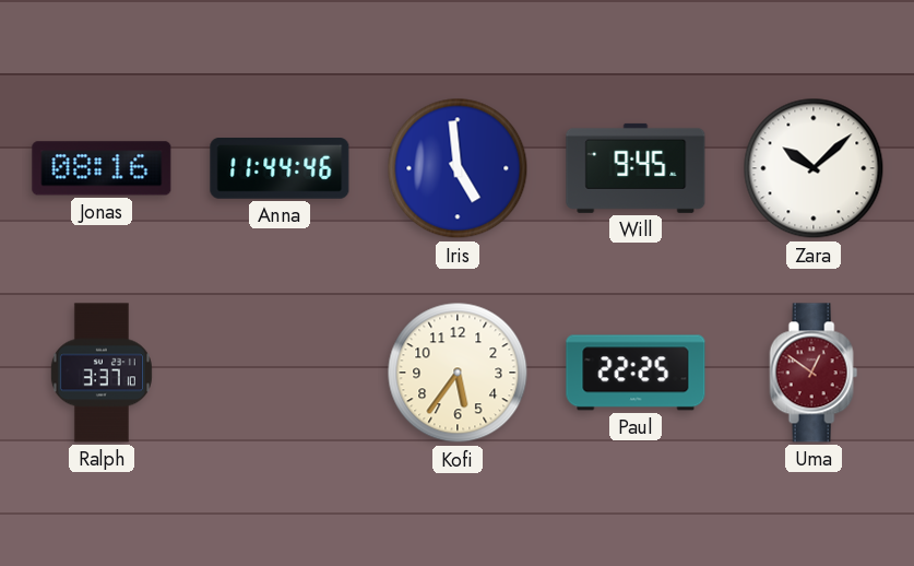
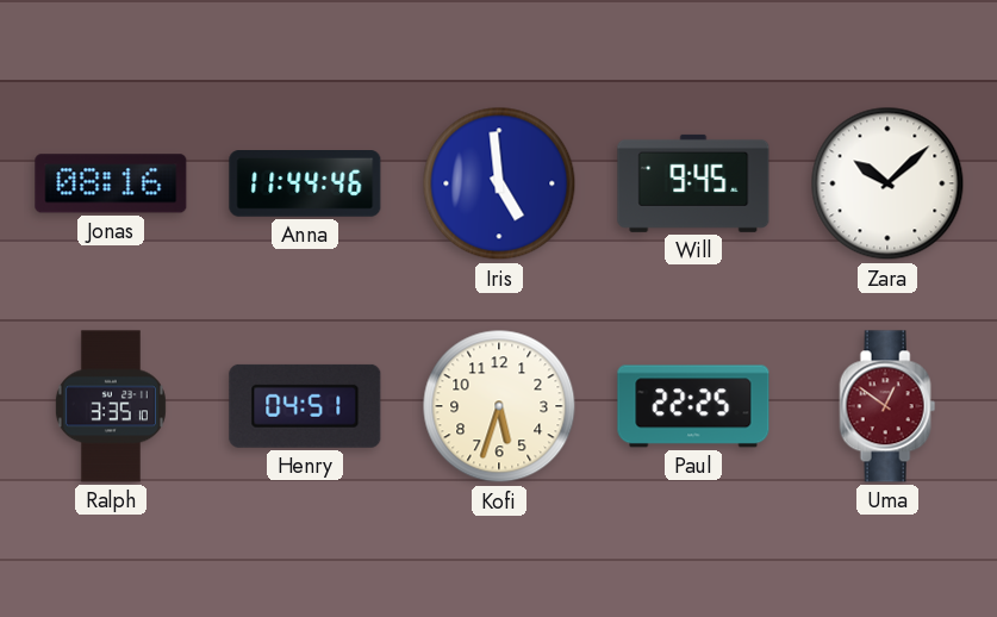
Ralph: 3:37 -> 3:35
Henry: none -> 04:51
Kofi: 5:36 -> 5:33
